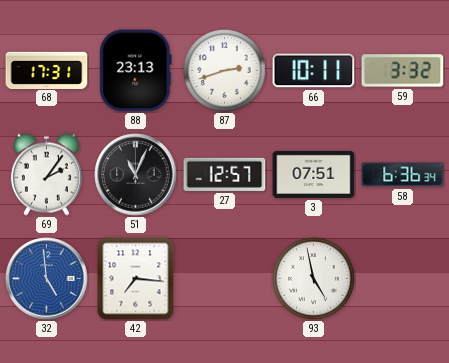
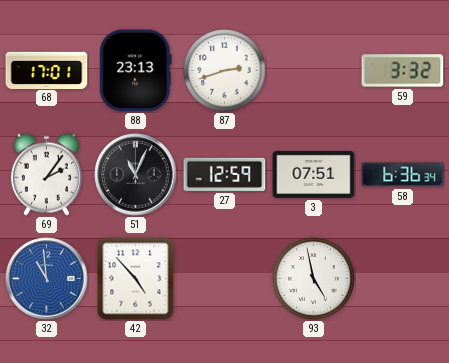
68: 17:31 -> 17:01
66: 10:11 -> none
27: 12:57 -> 12:59
32: 4:59 -> 10:59
42: 7:16 -> 4:53
